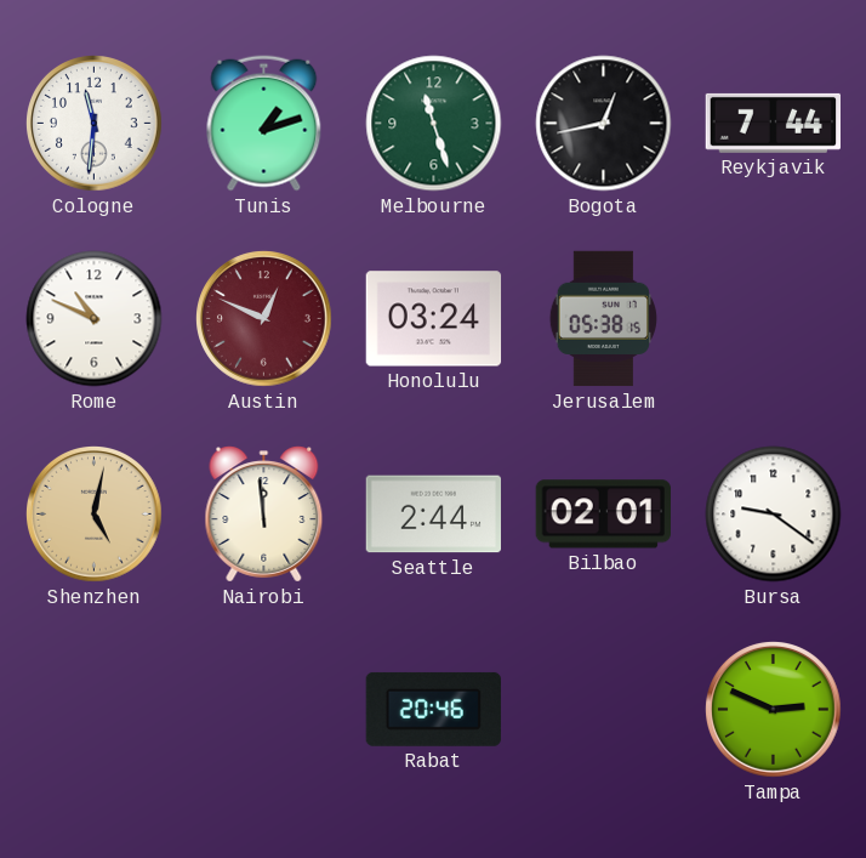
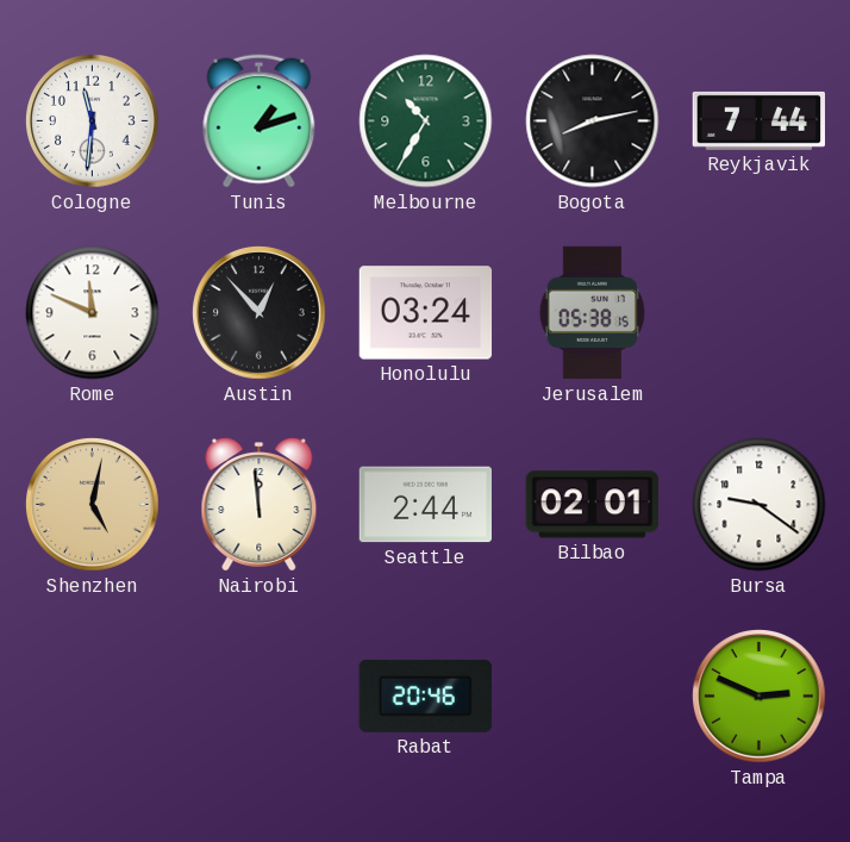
Melbourne: 11:27 -> 10:35
Bogota: 12:43 -> 8:13
Rome: 10:49 -> 11:49
Austin: 12:49 -> 12:53
Austin dial: burgundy -> black
